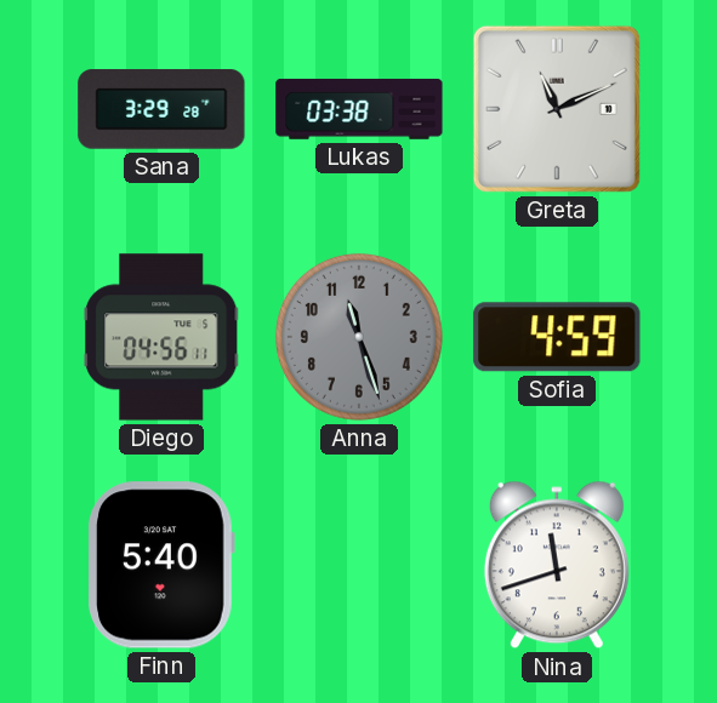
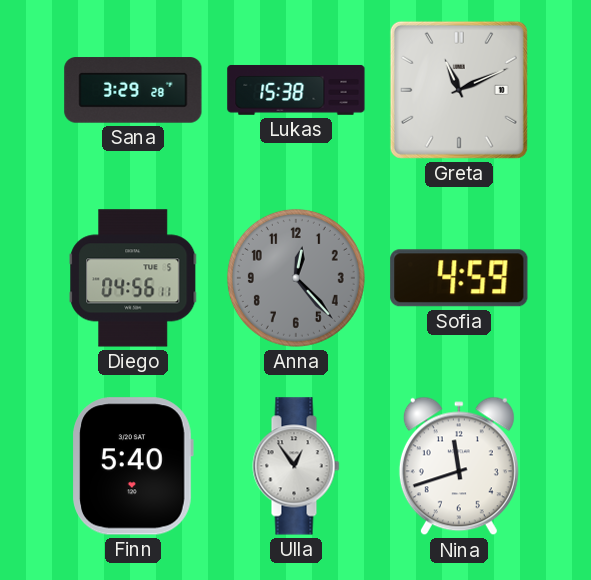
Lukas: 03:38 -> 15:38
Anna: 11:27 -> 12:23
Ulla: none -> 12:54
